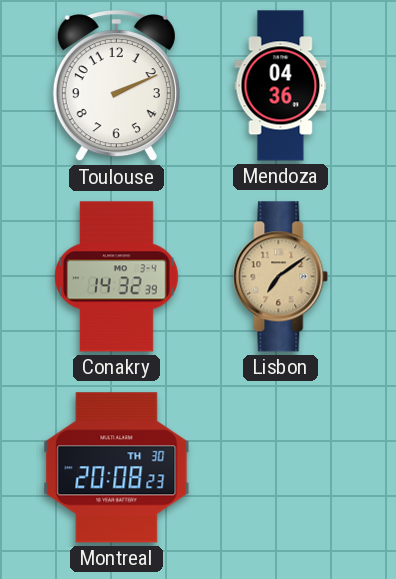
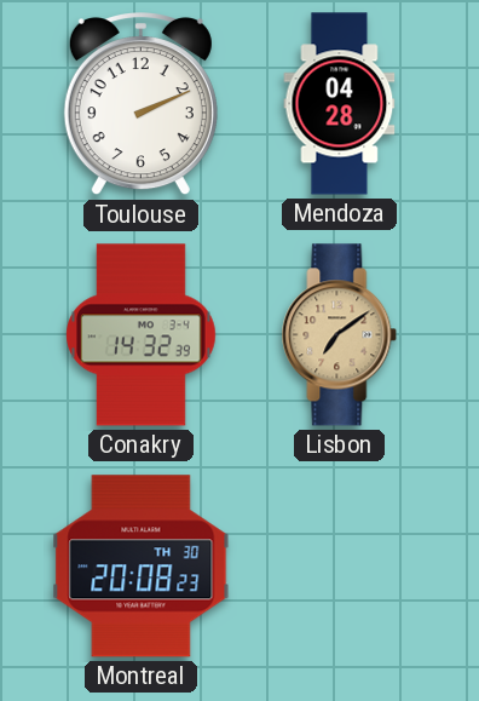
Mendoza: 04:36 -> 04:28
